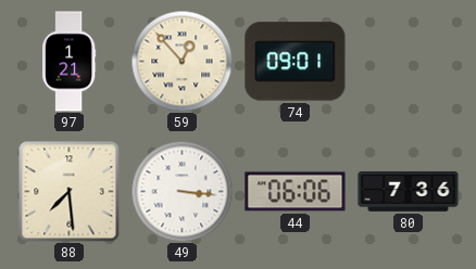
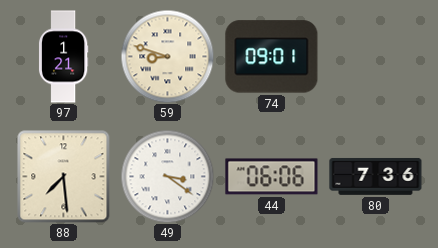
59: 12:53 -> 8:48
49: 3:16 -> 3:21
